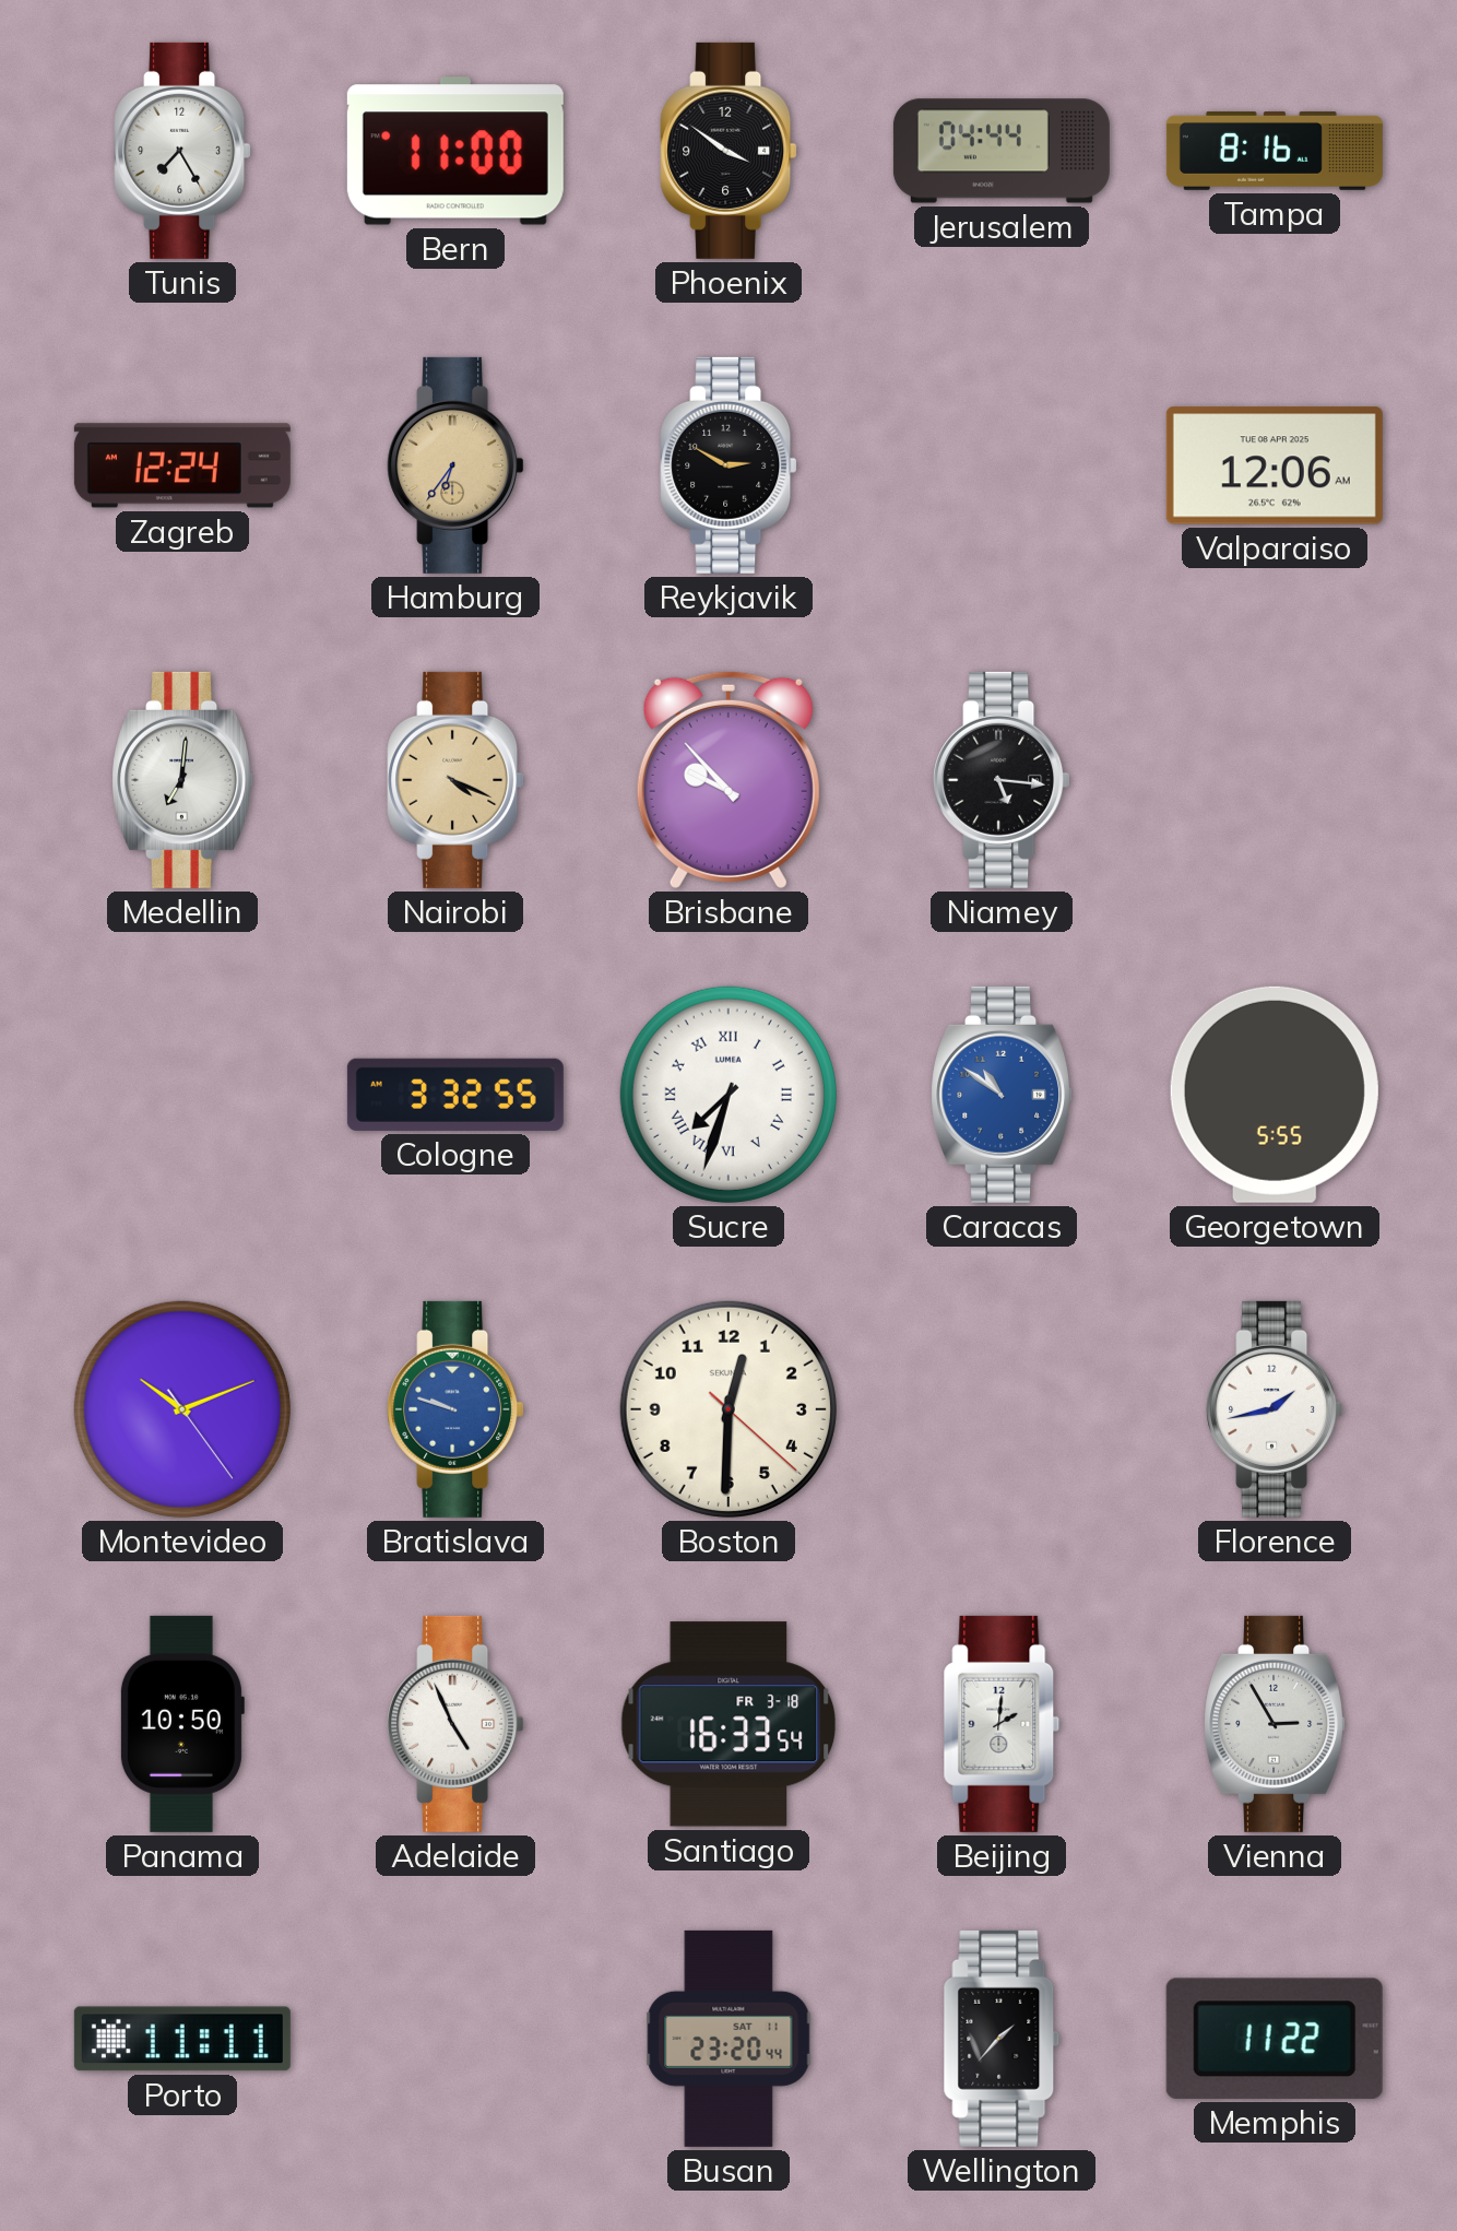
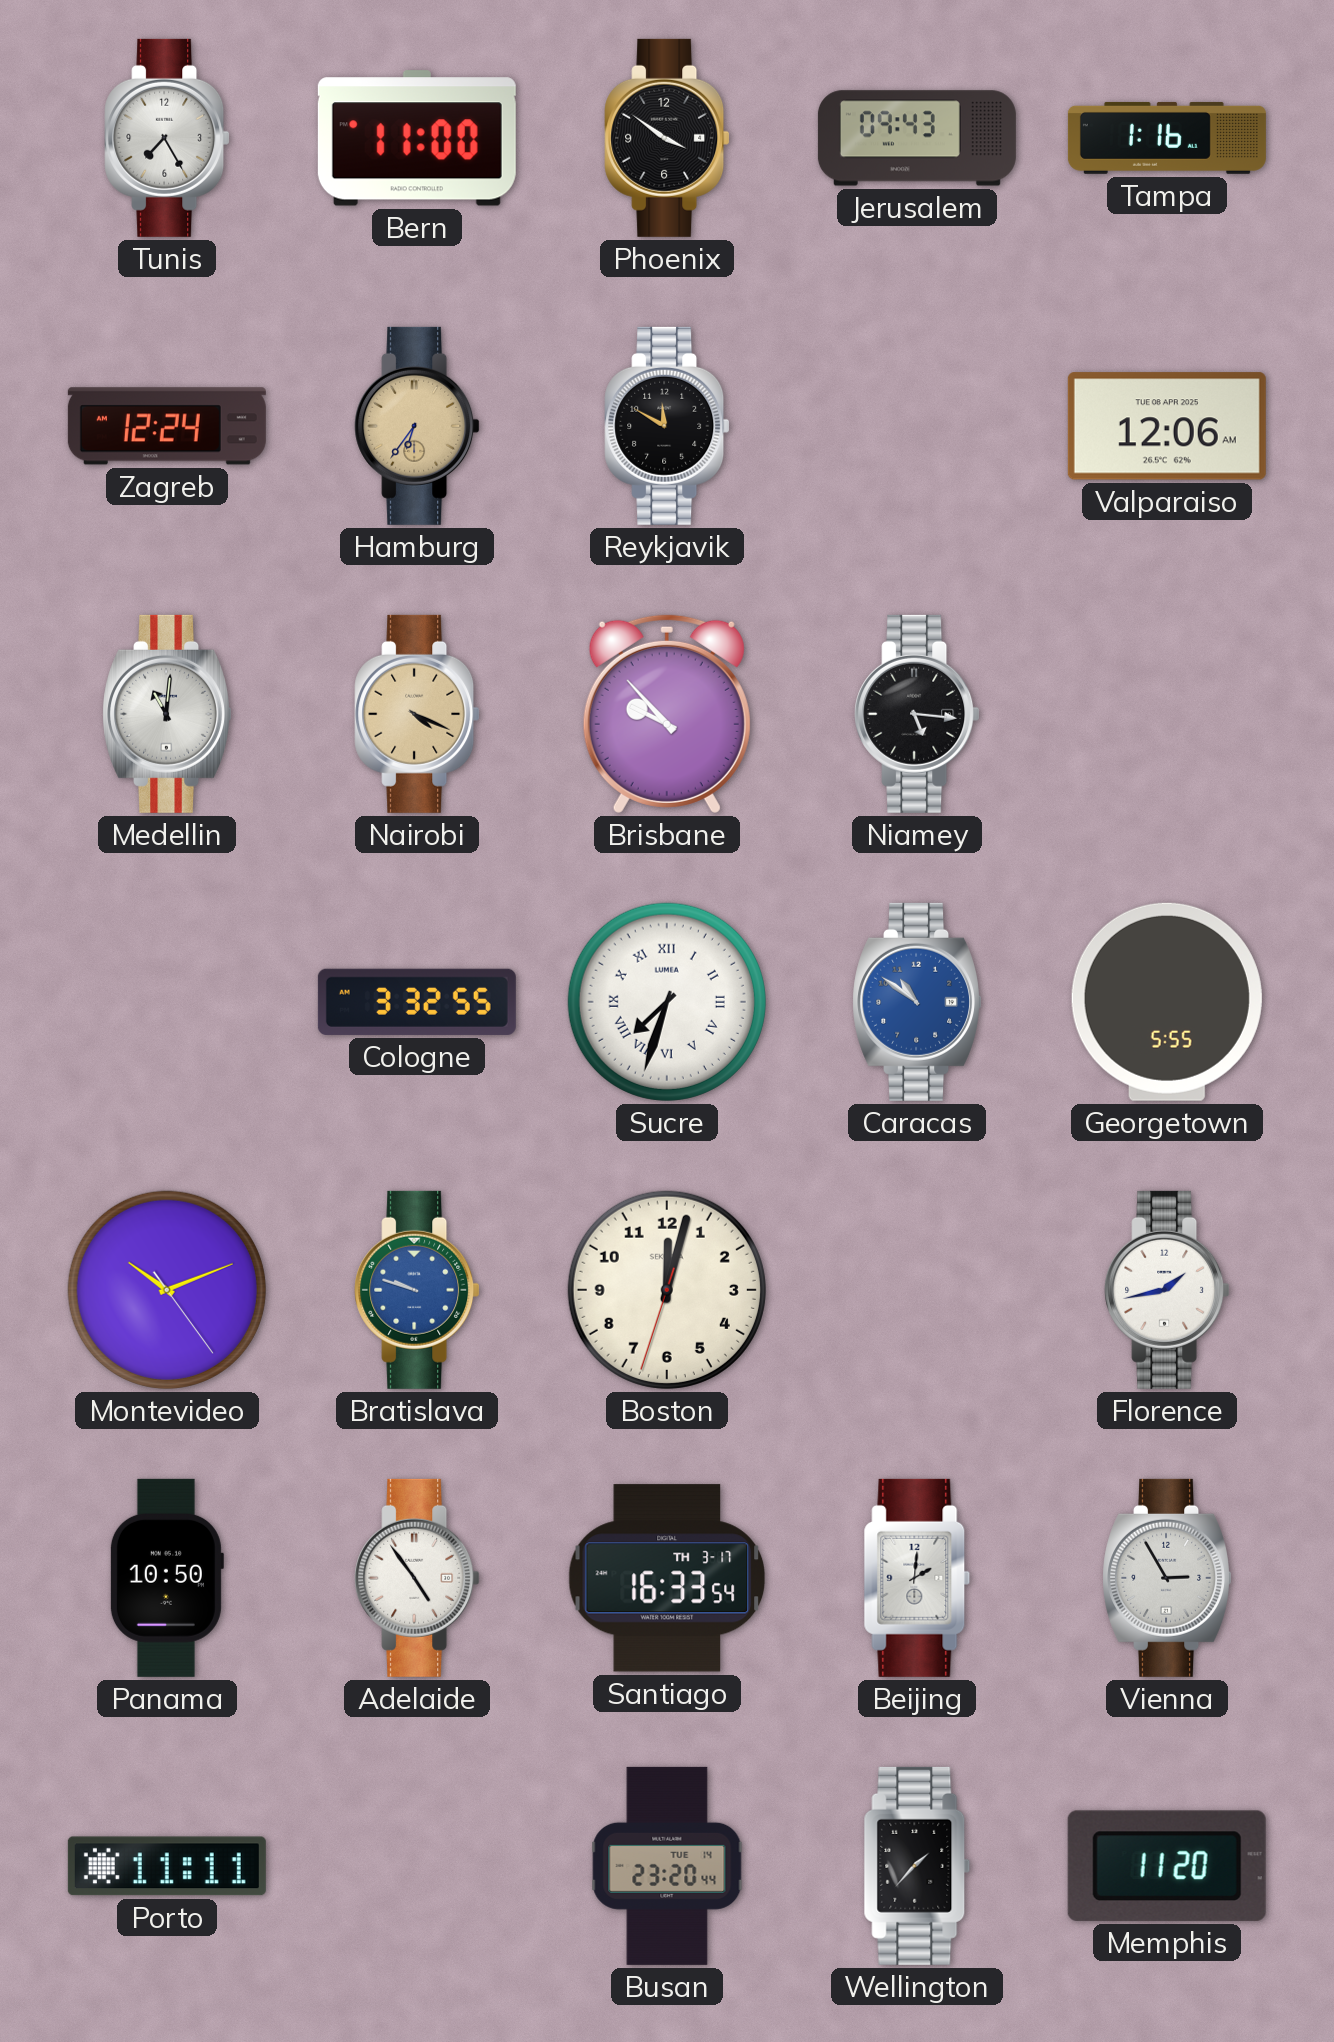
Jerusalem: 04:44 -> 09:43
Tampa: 8:16 -> 1:16
Reykjavik: 2:50 -> 11:50
Medellin: 7:01 -> 11:01
Boston: 12:30 -> 12:02
Adelaide: 4:56 -> 4:54
Santiago date: FR 3-18 -> TH 3-17
Busan date: SAT 11 -> TUE 14
Memphis: 11:22 -> 11:20
